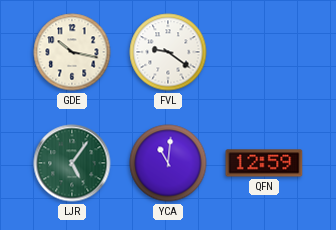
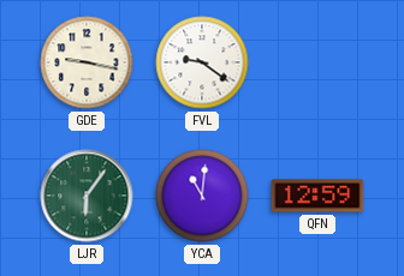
GDE: 10:17 -> 9:17
LJR: 5:06 -> 6:06
